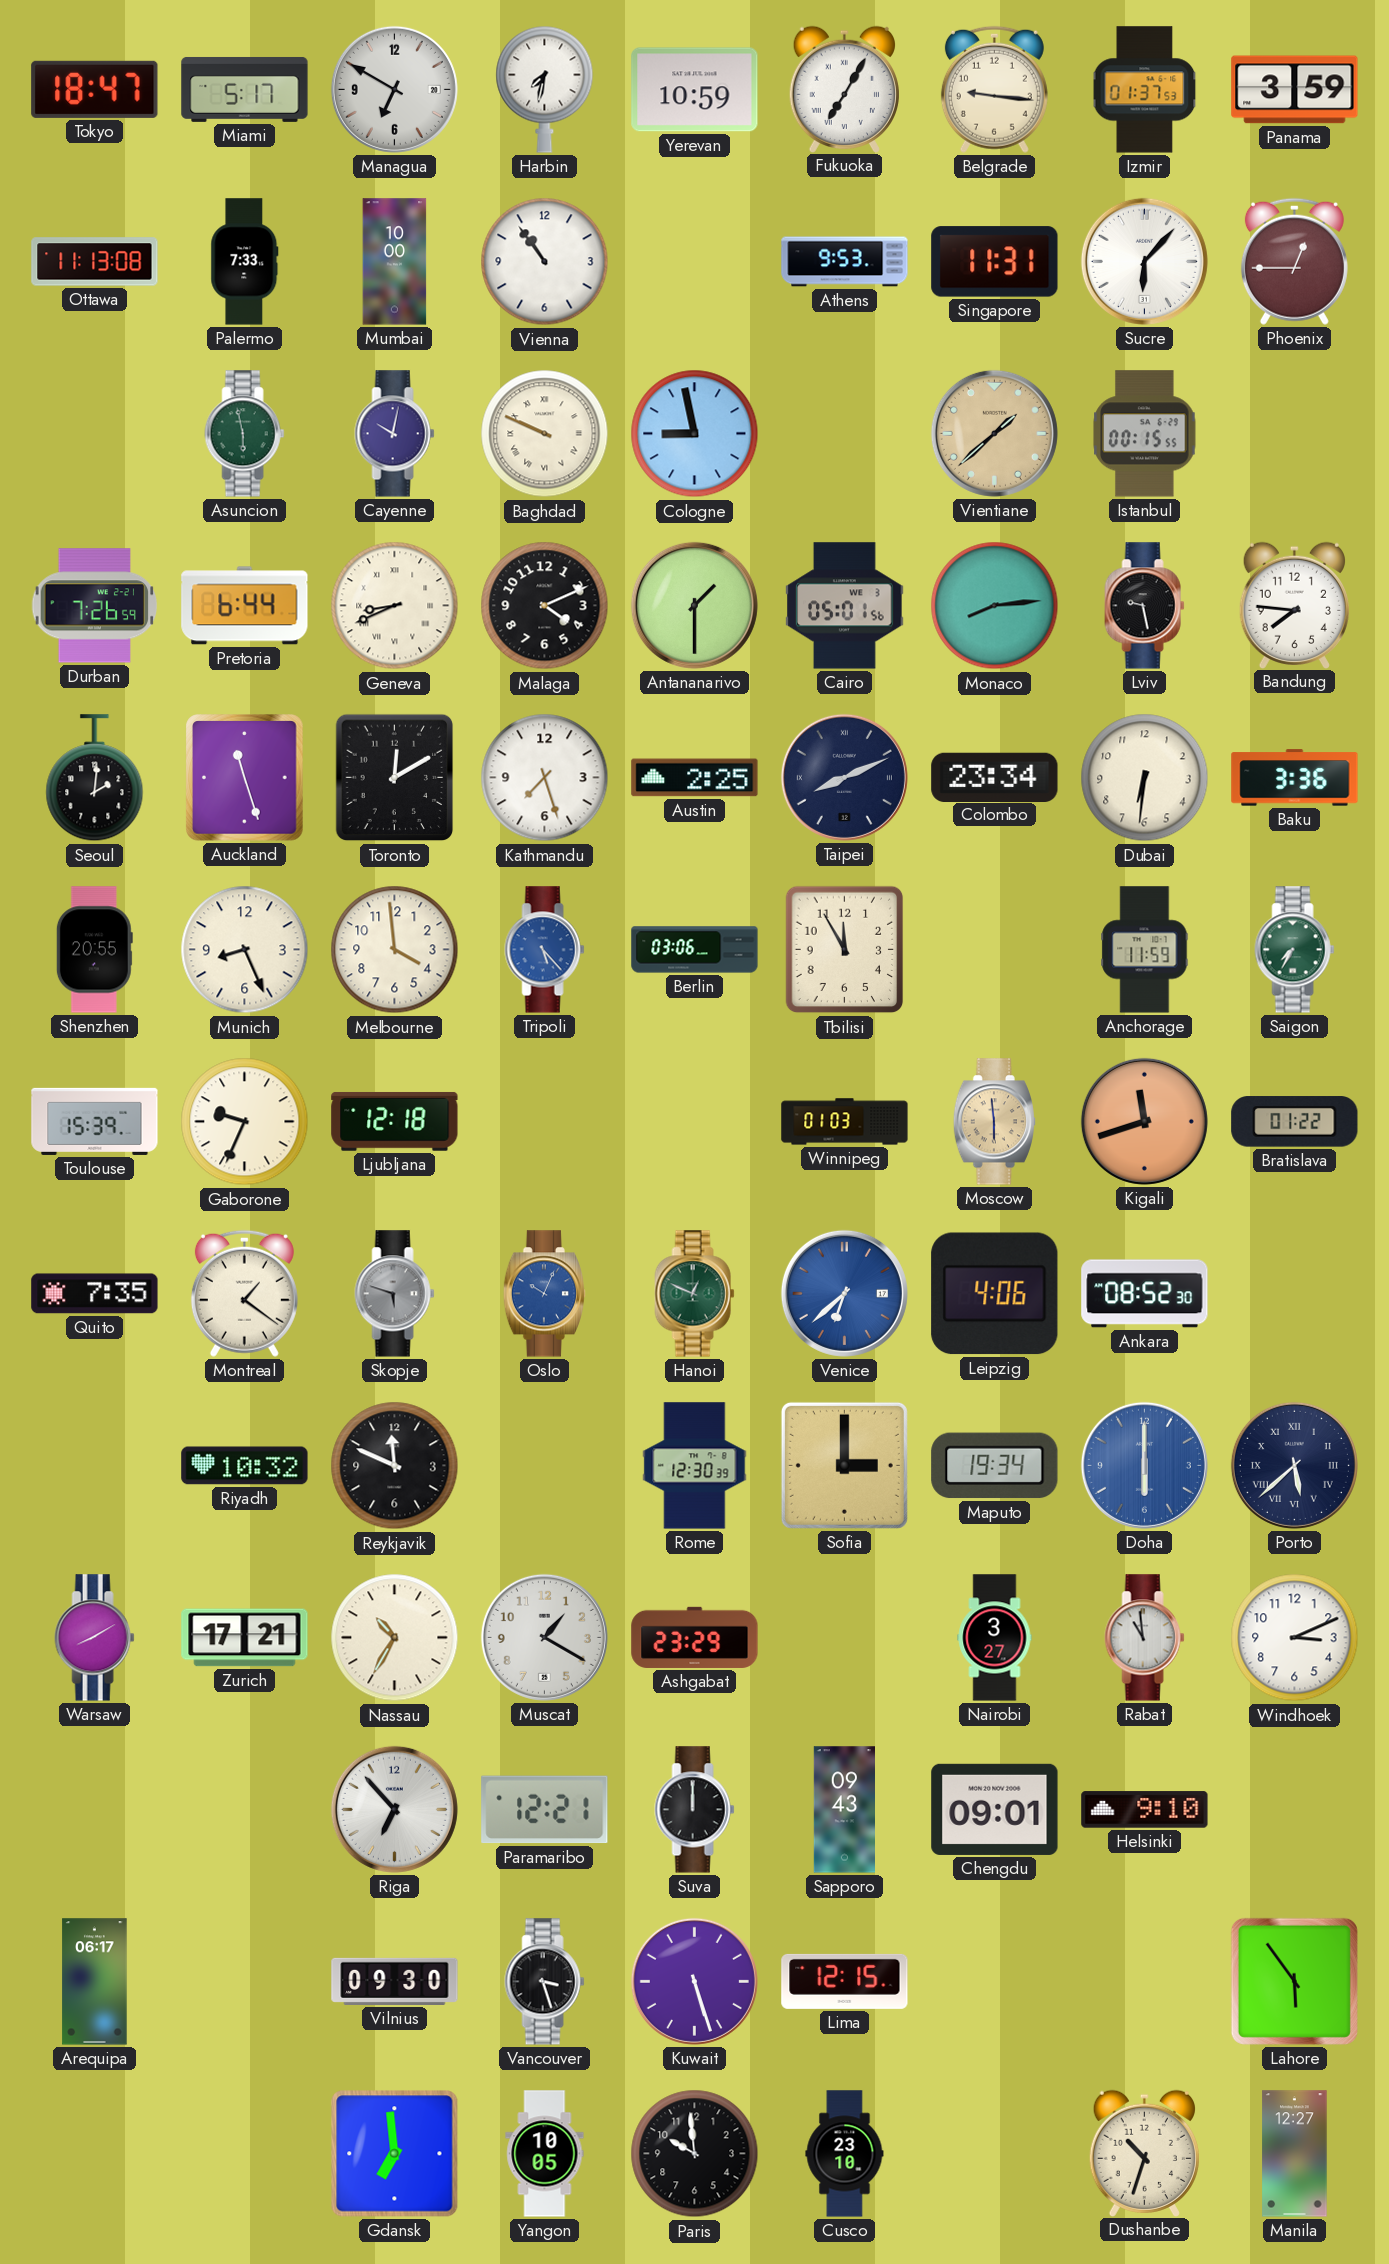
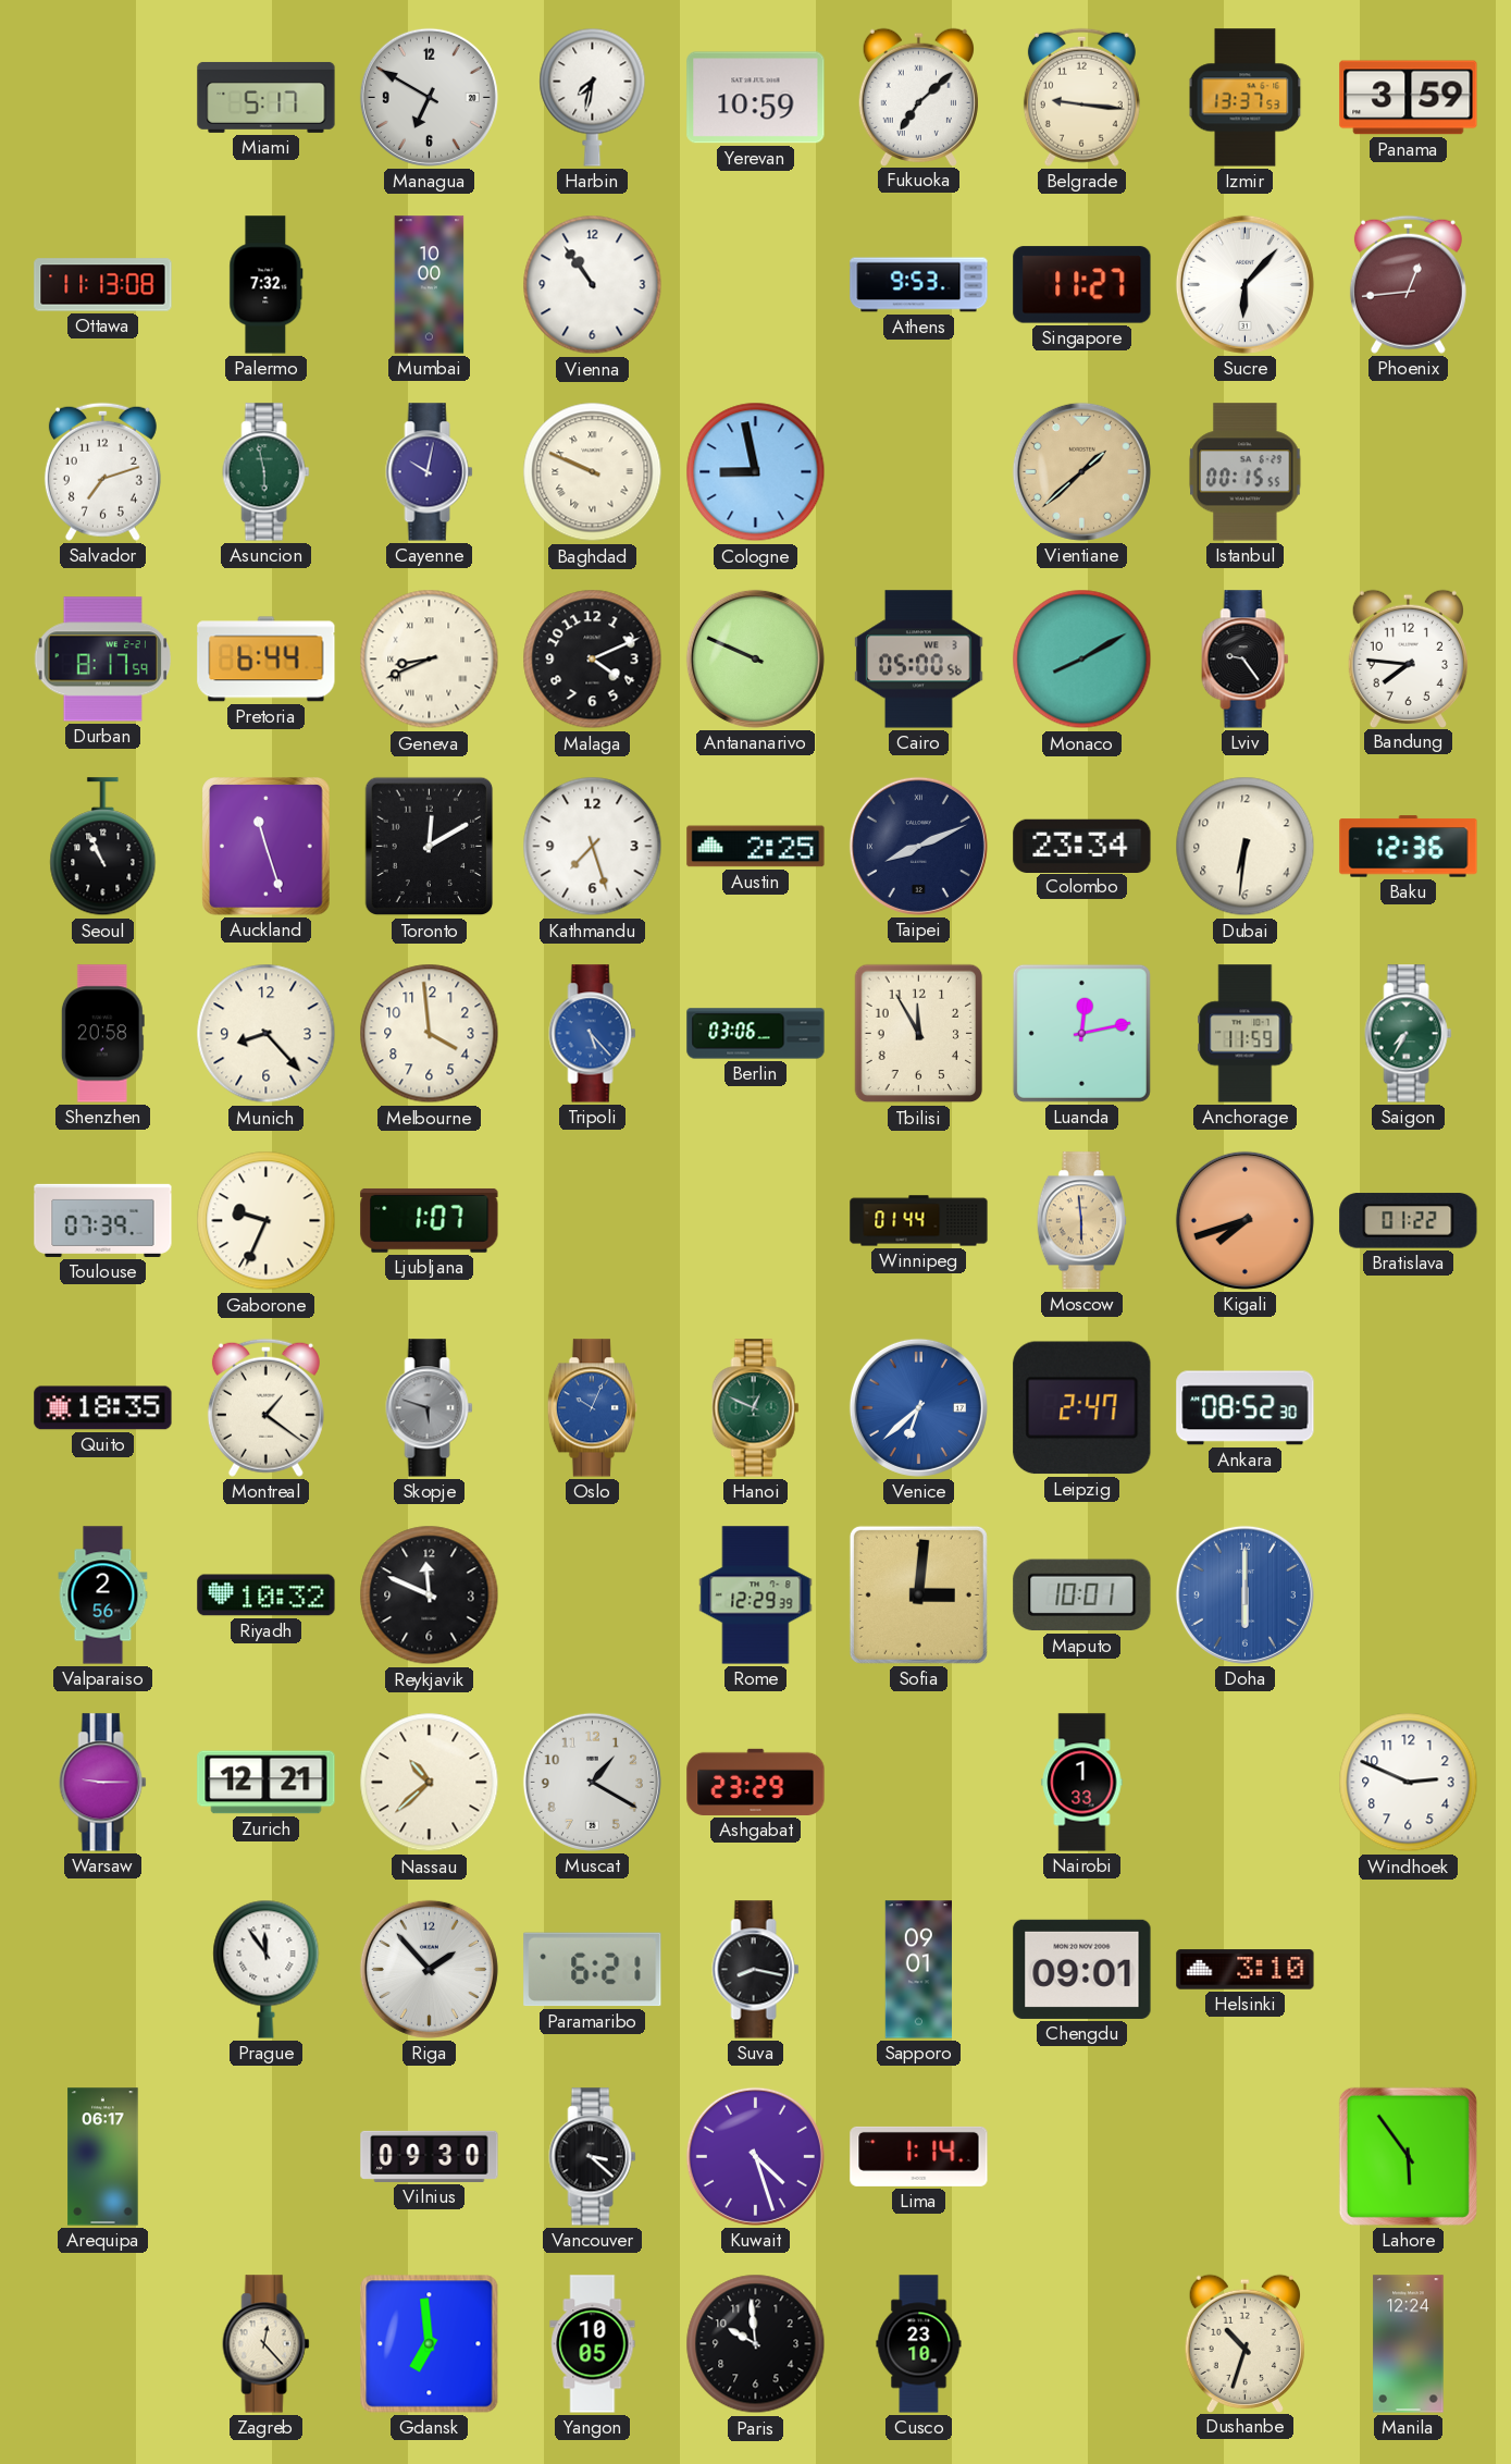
Tokyo: 18:47 -> none
Fukuoka: 7:05 -> 7:08
Izmir: 01:37 -> 13:37
Palermo: 7:33 -> 7:32
Singapore: 11:31 -> 11:27
Phoenix: 12:45 -> 12:44
Salvador: none -> 7:12
Durban: 7:26 -> 8:17
Antananarivo: 1:30 -> 9:49
Cairo: 05:01 -> 05:00
Monaco: 8:14 -> 8:10
Lviv: 9:28 -> 9:24
Seoul: 2:01 -> 10:56
Baku: 3:36 -> 12:36
Shenzhen: 20:55 -> 20:58
Munich: 8:26 -> 8:23
Luanda: none -> 12:13
Toulouse: 15:39 -> 07:39
Ljubljana: 12:18 -> 1:07
Winnipeg: 01:03 -> 01:44
Kigali: 11:42 -> 7:42
Quito: 7:35 -> 18:35
Leipzig: 4:06 -> 2:47
Valparaiso: none -> 2:56
Rome: 12:30 -> 12:29
Sofia: 3:00 -> 3:01
Maputo: 19:34 -> 10:01
Porto: 5:38 -> none
Warsaw: 8:10 -> 9:15
Zurich: 17:21 -> 12:21
Nassau: 10:35 -> 10:38
Nairobi: 3:27 -> 1:33
Rabat: 10:59 -> none
Windhoek: 3:11 -> 2:49
Prague: none -> 11:54
Riga: 6:53 -> 1:53
Paramaribo: 12:21 -> 6:21
Suva: 12:00 -> 8:17
Sapporo: 09:43 -> 09:01
Helsinki: 9:10 -> 3:10
Vancouver: 3:27 -> 3:22
Kuwait: 5:27 -> 4:27
Lima: 12:15 -> 1:14
Zagreb: none -> 12:23
Manila: 12:27 -> 12:24
